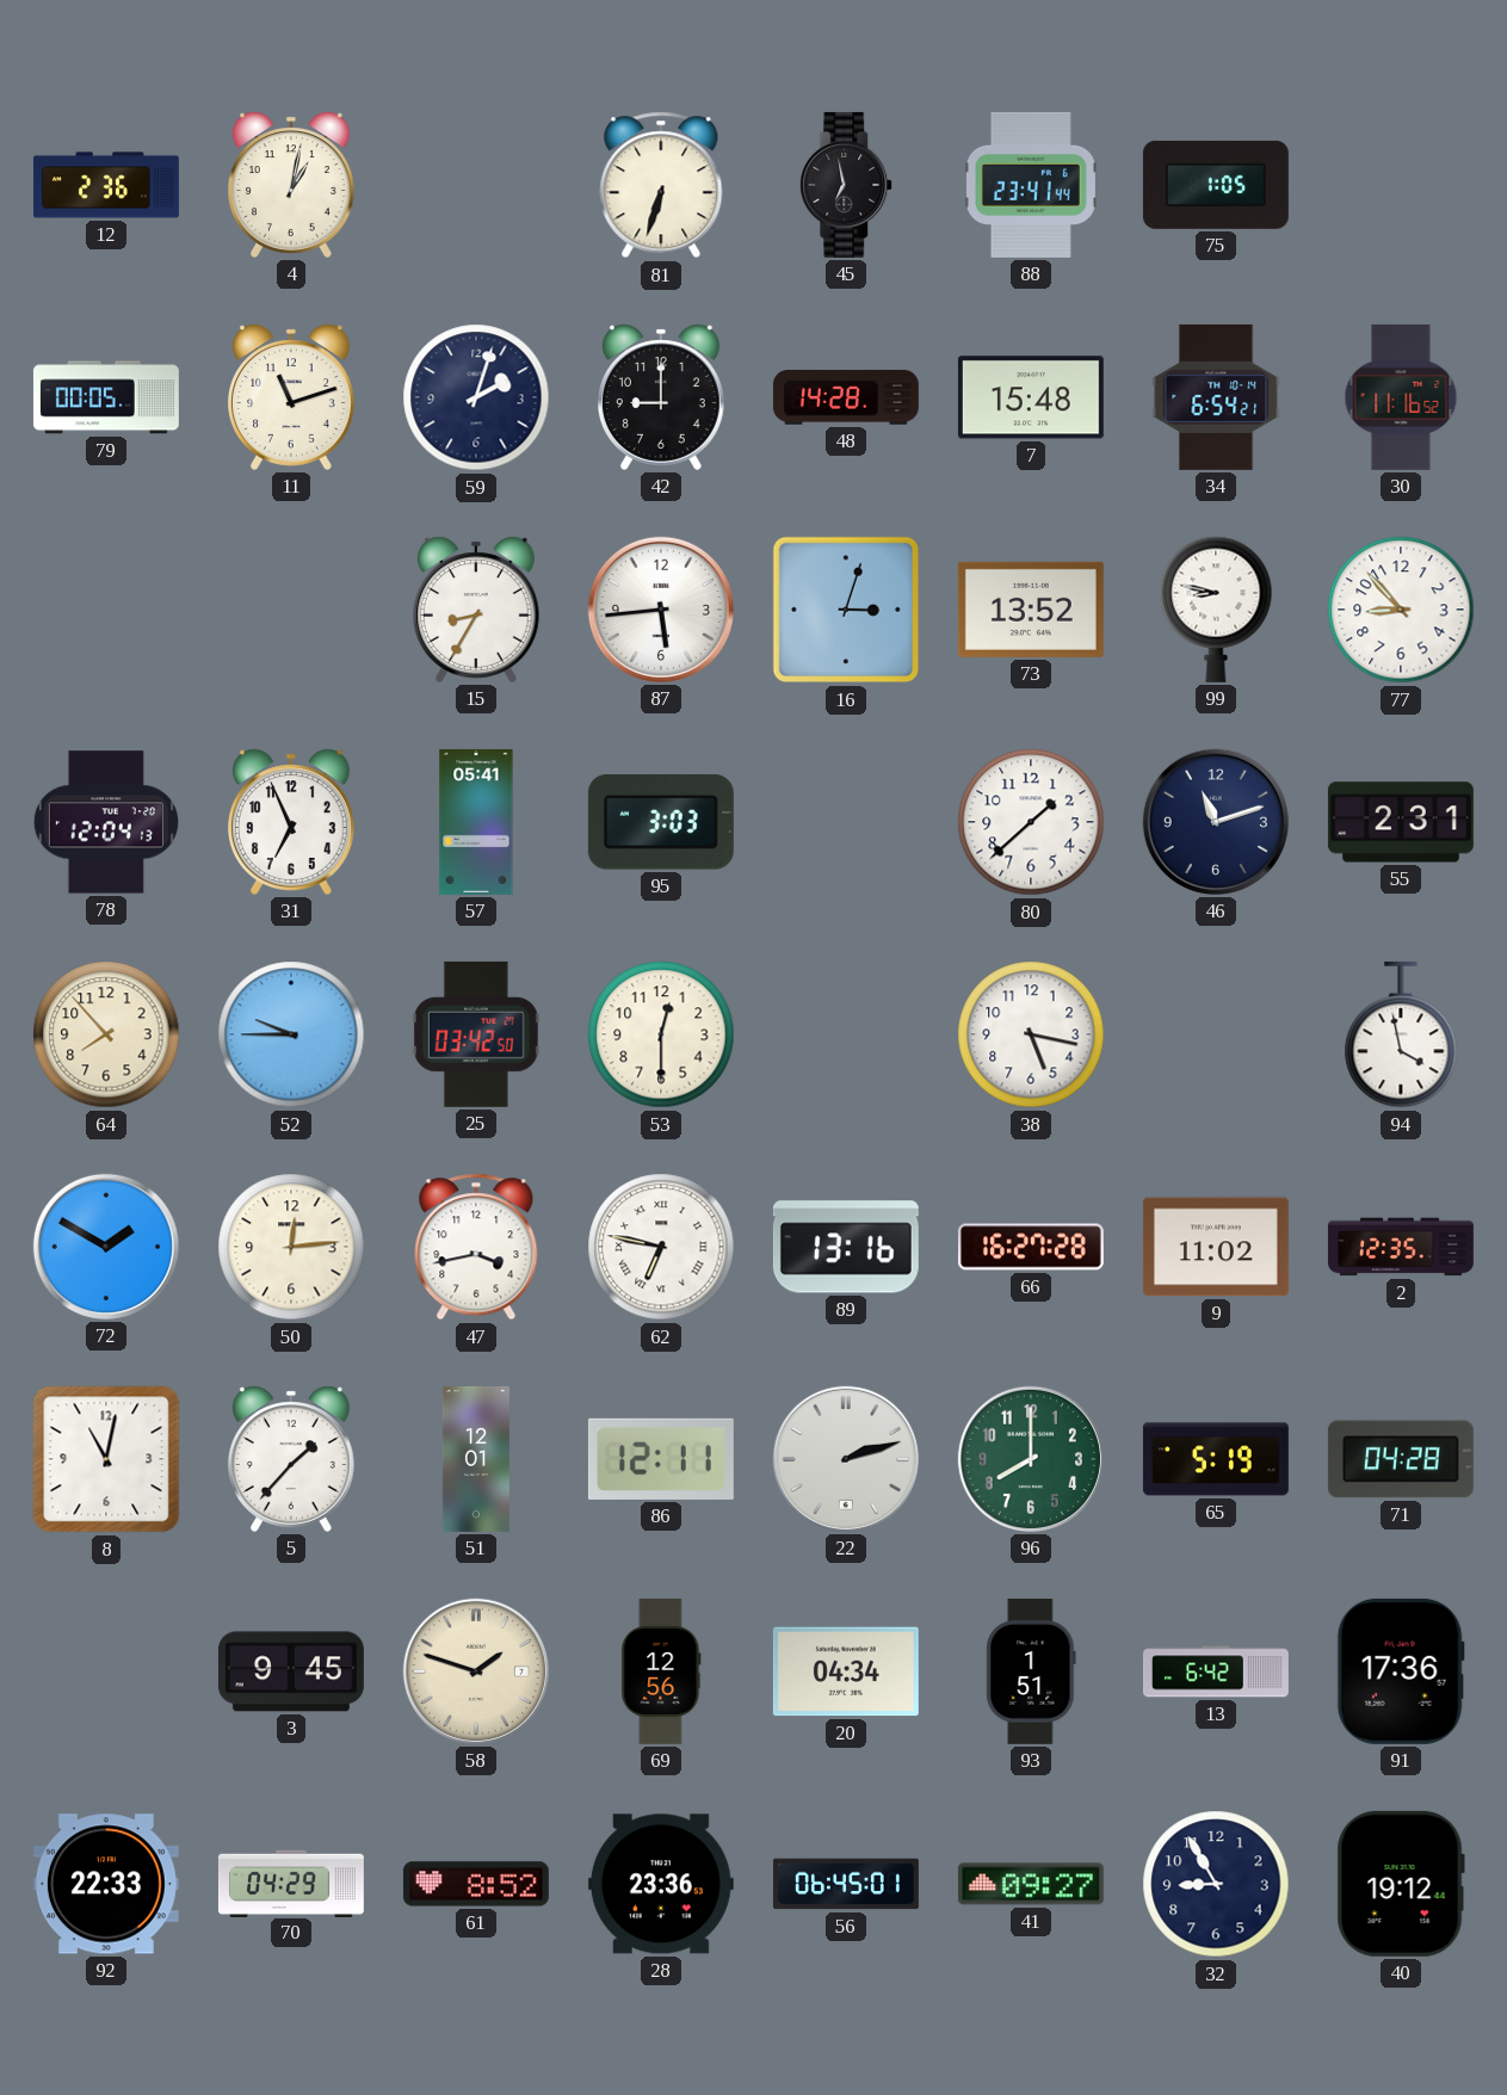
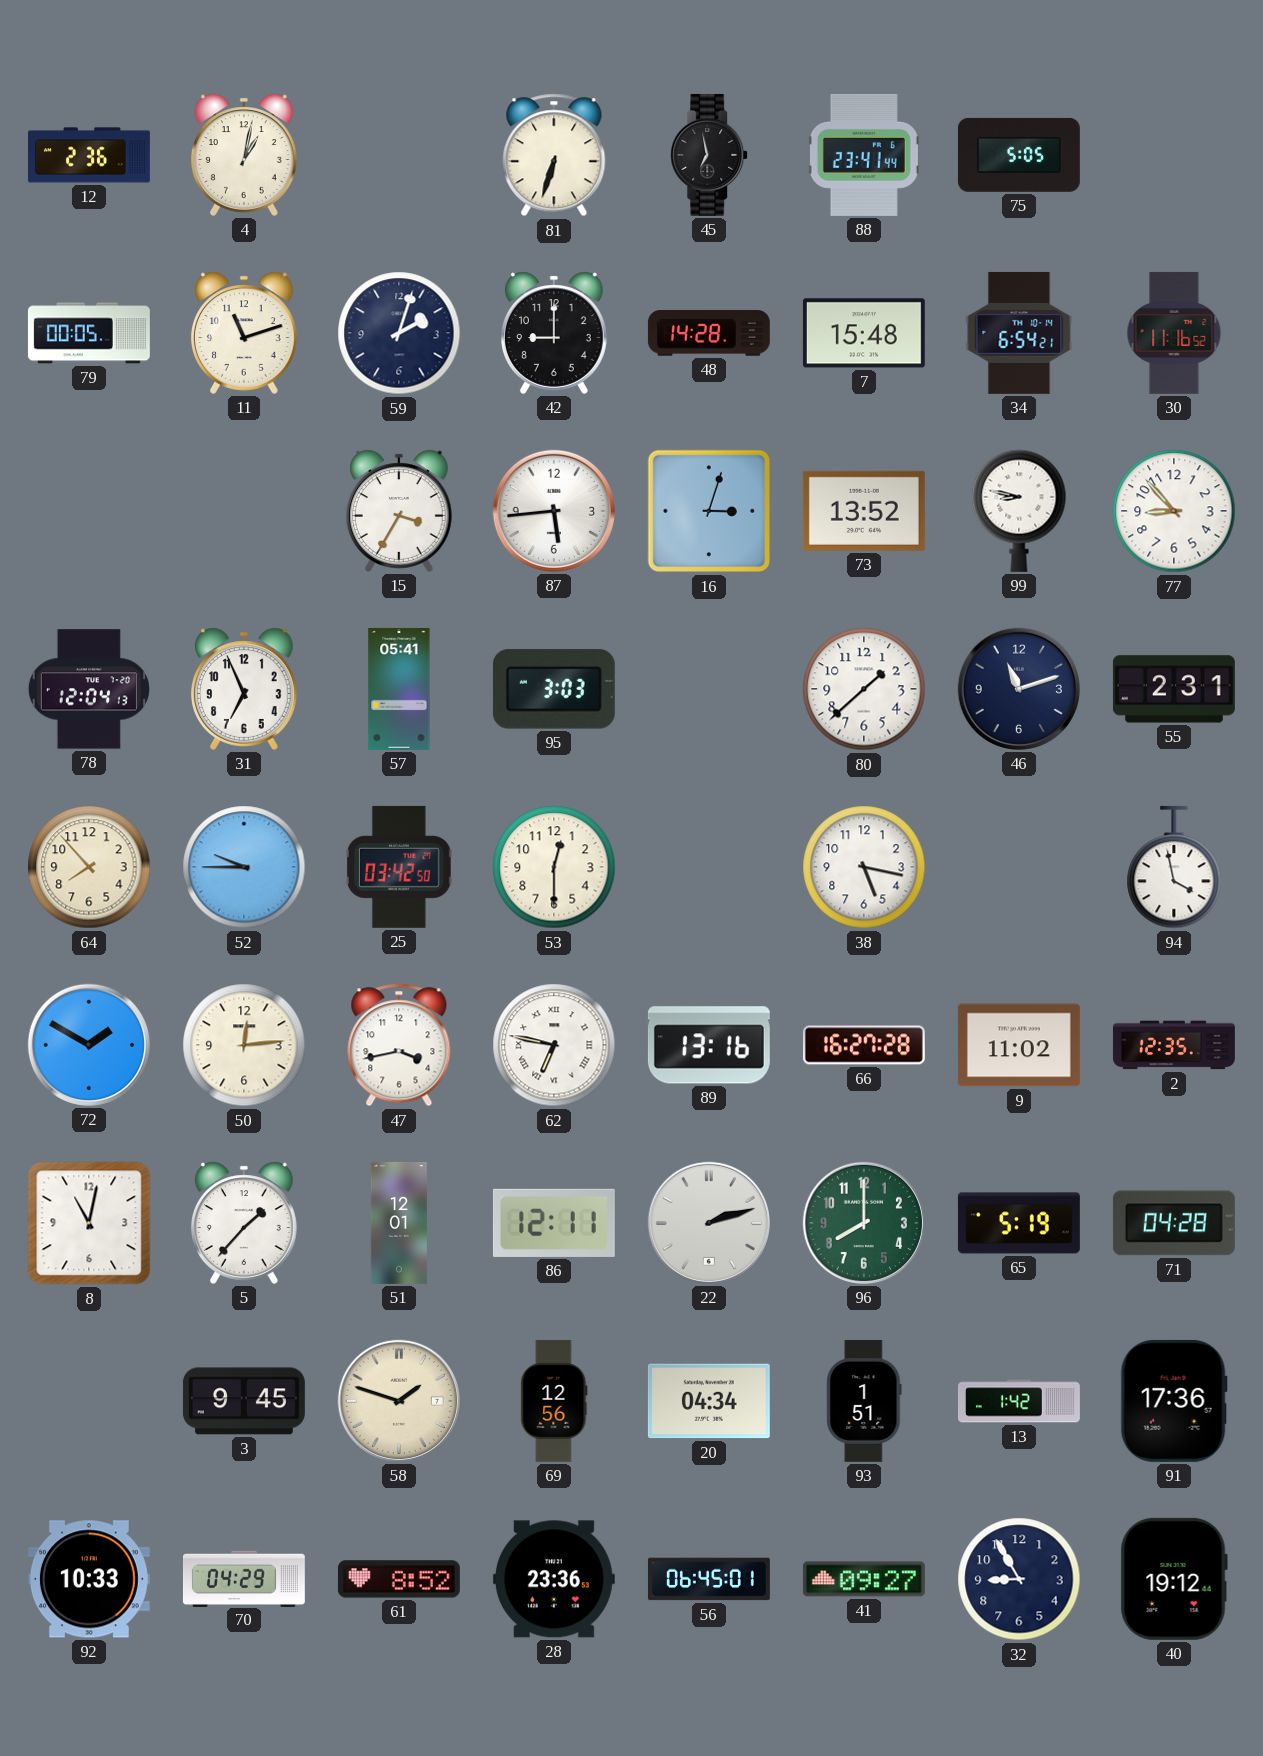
75: 1:05 -> 5:05
15: 8:35 -> 3:35
13: 6:42 -> 1:42
92: 22:33 -> 10:33
